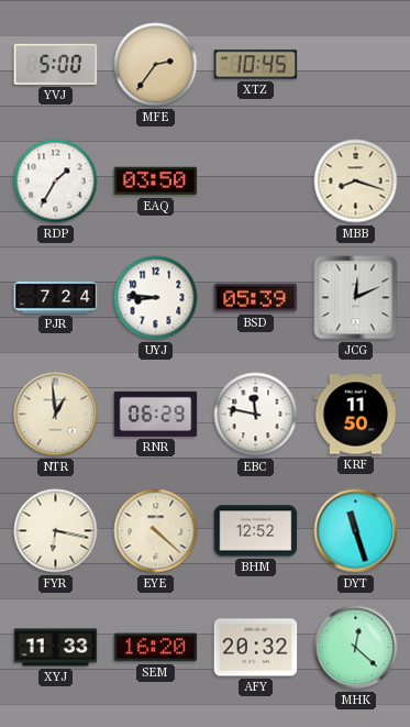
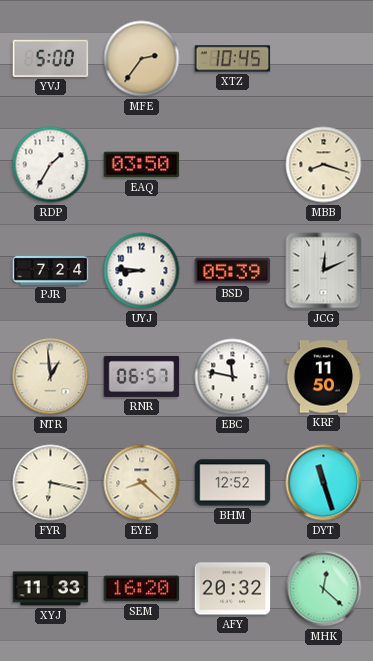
RNR: 06:29 -> 06:57
EYE: 4:22 -> 8:22
